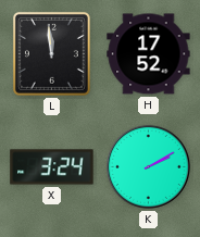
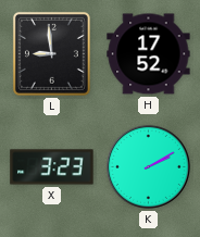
L: 11:59 -> 8:59
X: 3:24 -> 3:23
